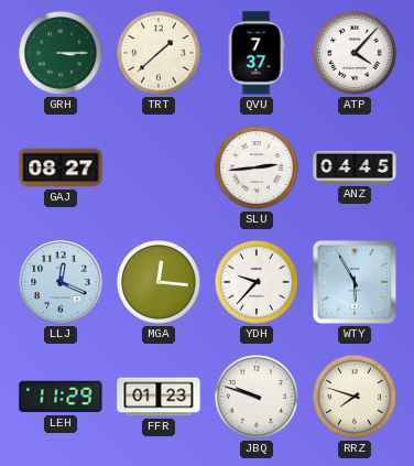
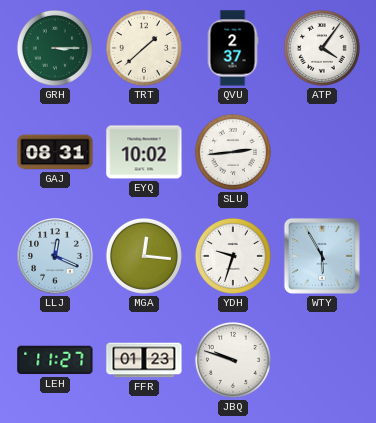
QVU: 7:37 -> 2:37
ATP: 4:07 -> 4:06
GAJ: 08:27 -> 08:31
EYQ: none -> 10:02
ANZ: 04:45 -> none
YDH: 9:37 -> 9:33
LEH: 11:29 -> 11:27
RRZ: 7:48 -> none
